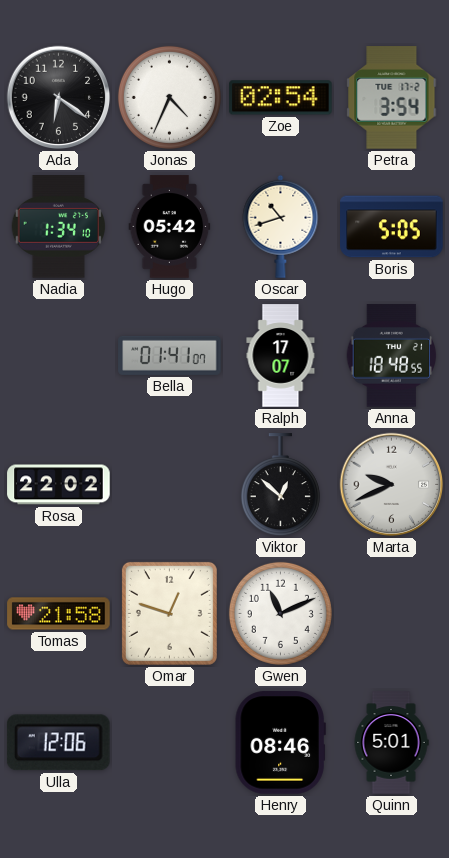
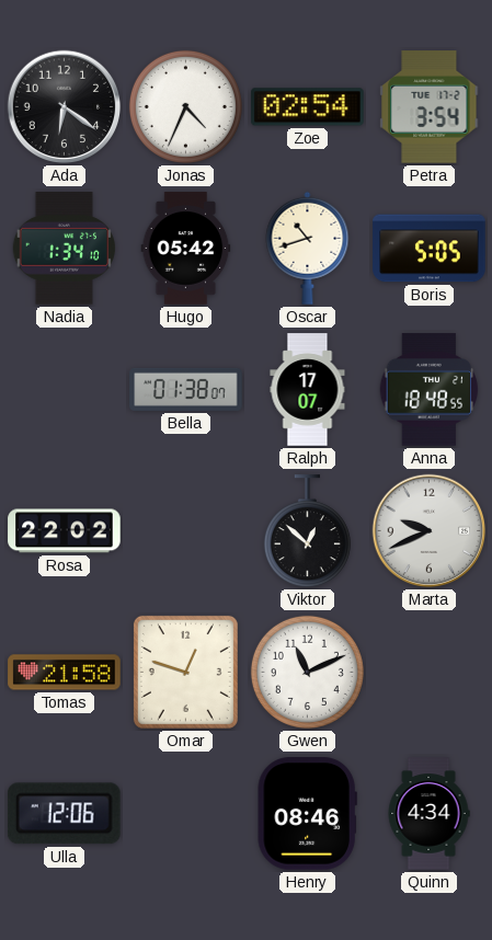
Bella: 01:41 -> 01:38
Quinn: 5:01 -> 4:34
